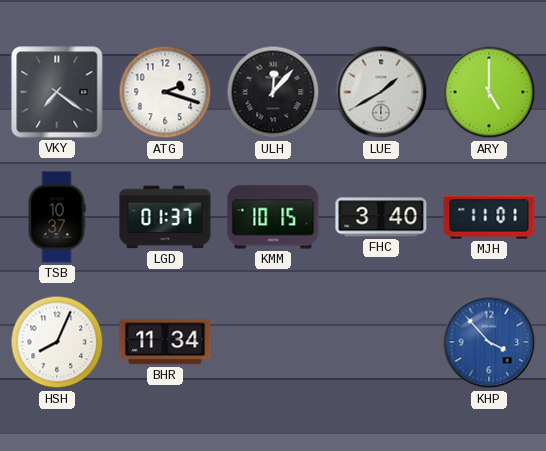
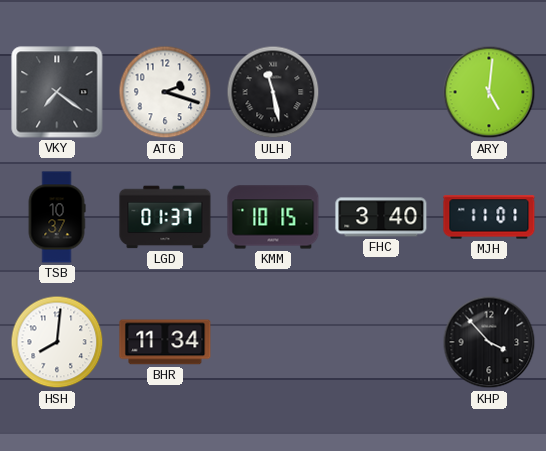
ULH: 12:07 -> 11:28
LUE: 1:40 -> none
ARY: 5:00 -> 5:01
HSH: 8:04 -> 8:01
KHP dial: blue -> black
